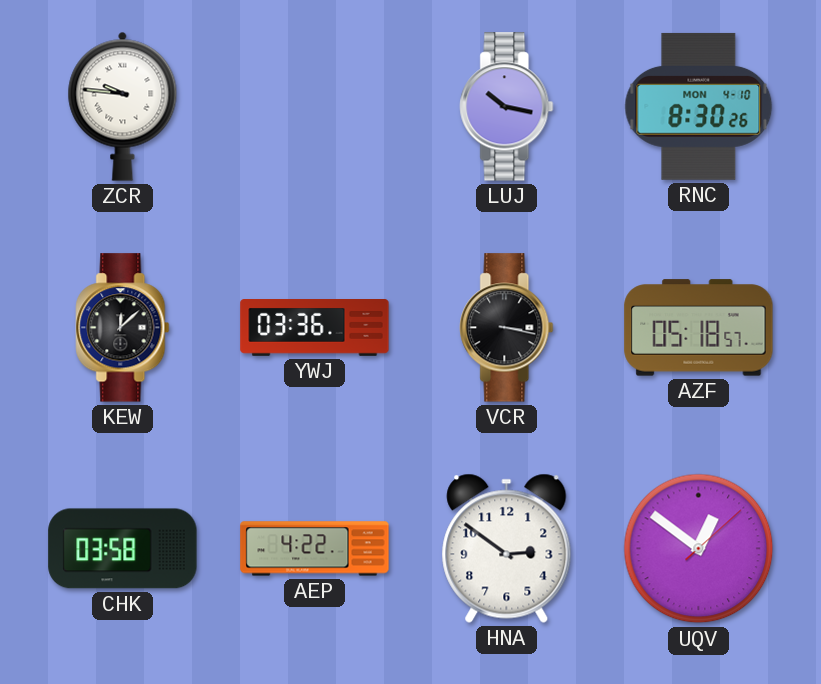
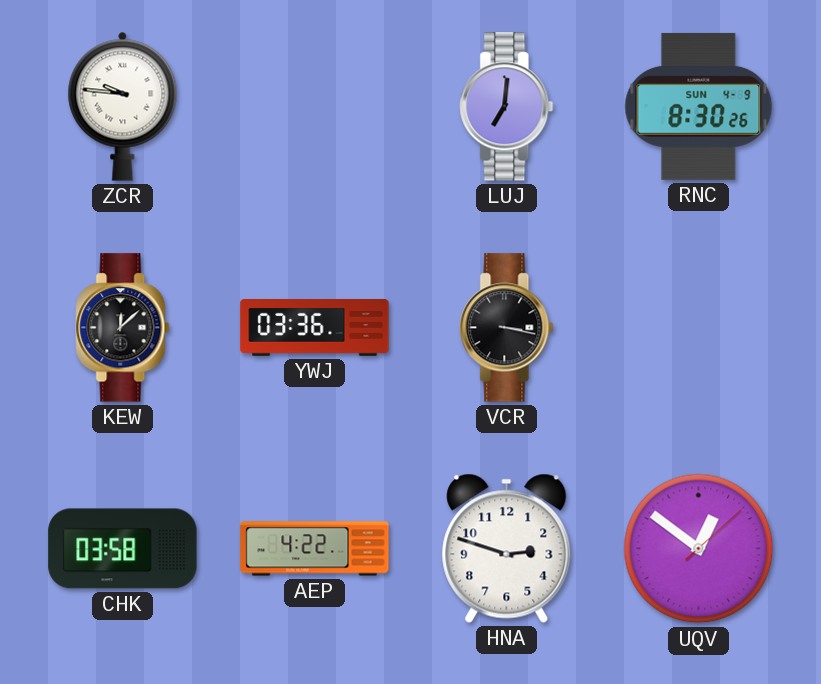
LUJ: 10:17 -> 7:01
RNC date: MON 4-10 -> SUN 4-9
AZF: 05:18 -> none
HNA: 2:51 -> 2:48
